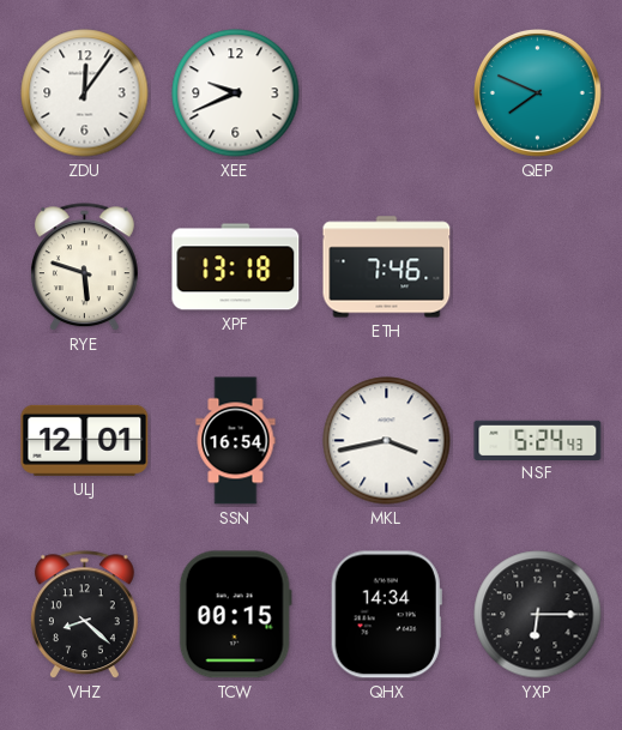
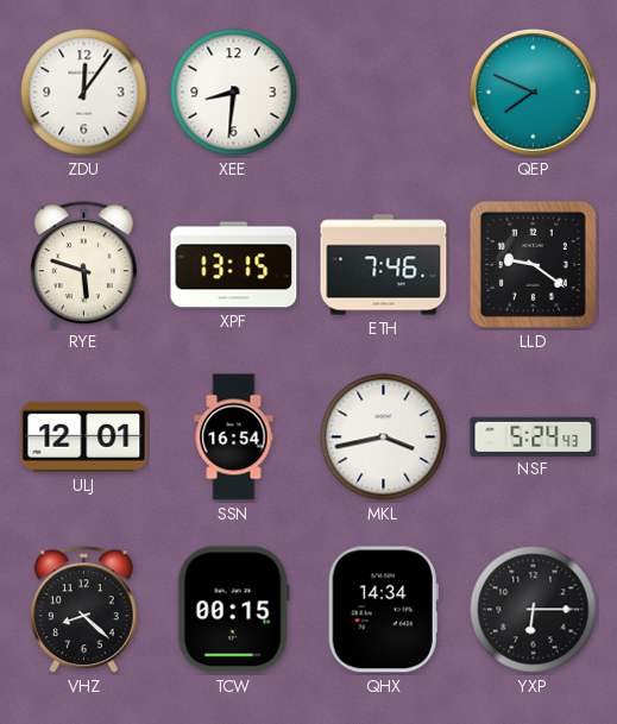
XEE: 9:41 -> 8:31
XPF: 13:18 -> 13:15
LLD: none -> 9:21
